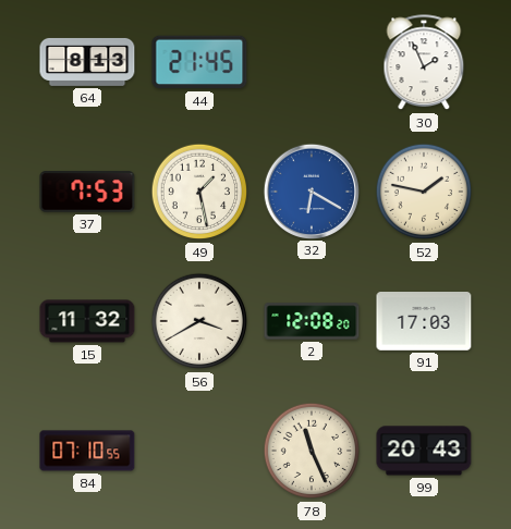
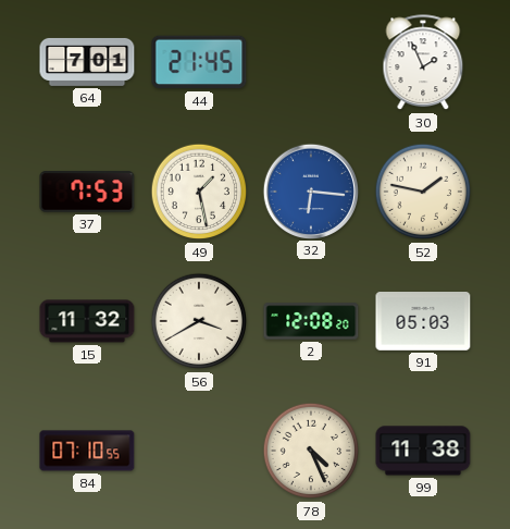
64: 8:13 -> 7:01
32: 6:20 -> 6:16
91: 17:03 -> 05:03
78: 11:26 -> 4:26
99: 20:43 -> 11:38
